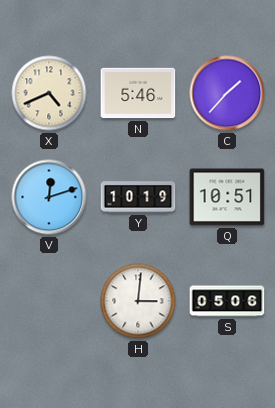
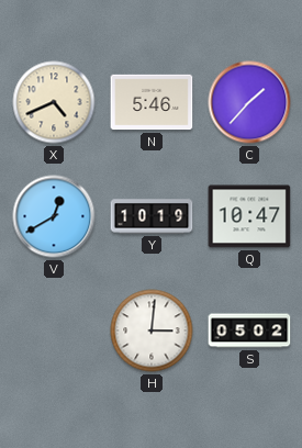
V: 12:12 -> 12:40
Q: 10:51 -> 10:47
S: 05:06 -> 05:02
